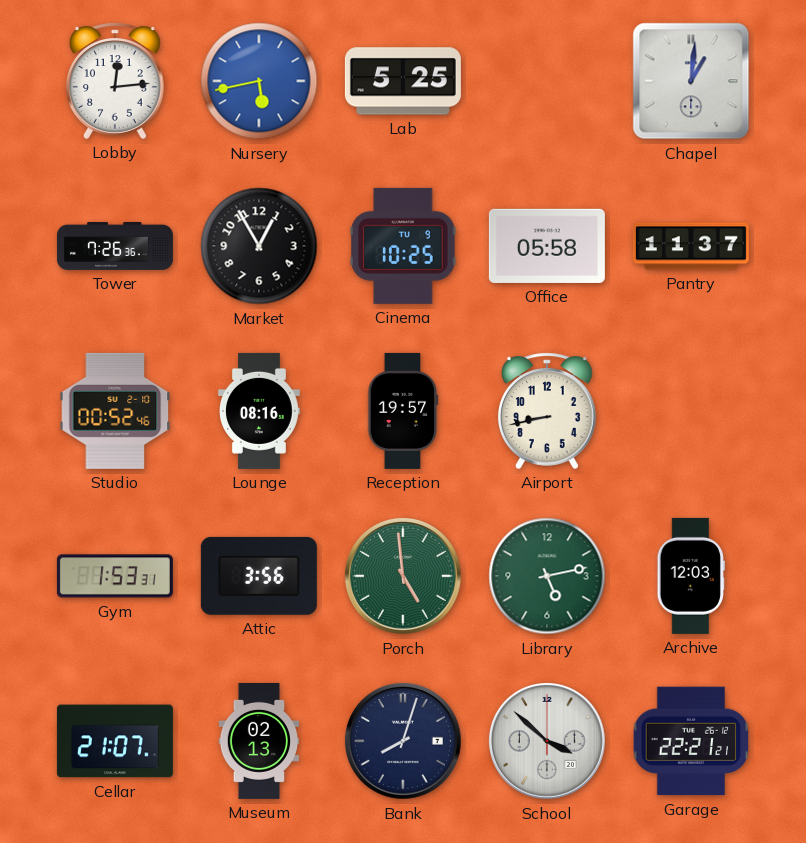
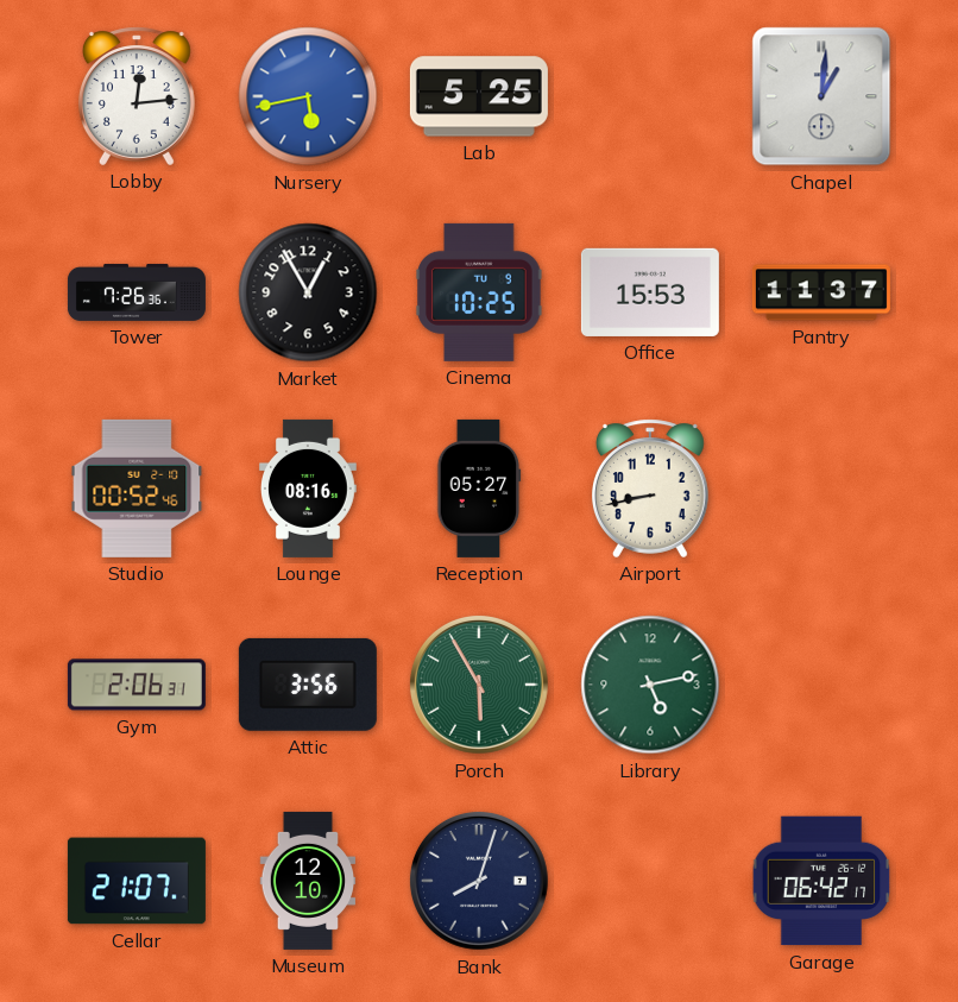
Office: 05:58 -> 15:53
Reception: 19:57 -> 05:27
Gym: 1:53 -> 2:06
Porch: 4:59 -> 5:55
Archive: 12:03 -> none
Museum: 02:13 -> 12:10
School: 3:52 -> none
Garage: 22:21 -> 06:42
